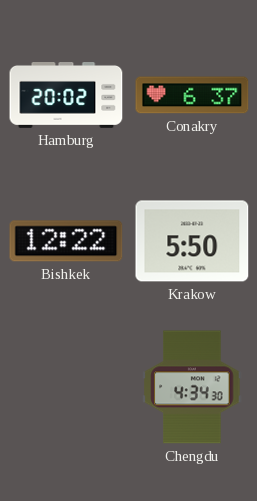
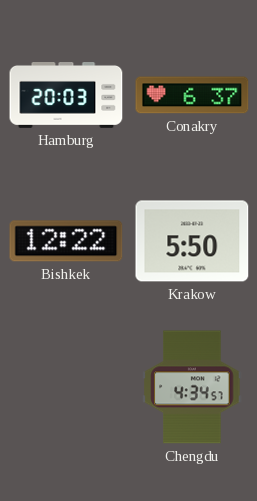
Hamburg: 20:02 -> 20:03
Chengdu: 4:34:30 -> 4:34:57
